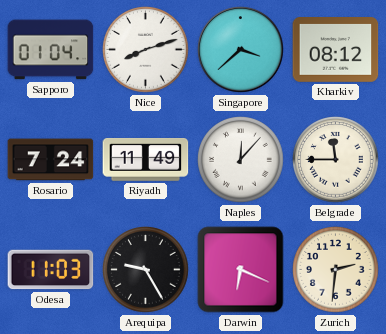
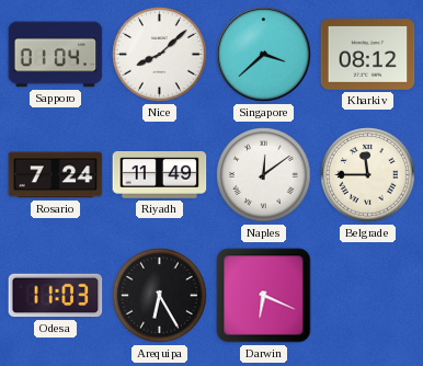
Nice: 8:12 -> 8:08
Naples: 12:07 -> 12:09
Arequipa: 9:25 -> 6:25
Zurich: 2:31 -> none
